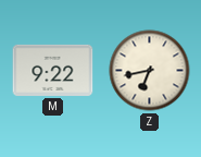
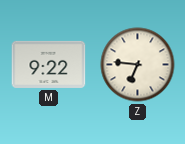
Z: 6:43 -> 6:46
